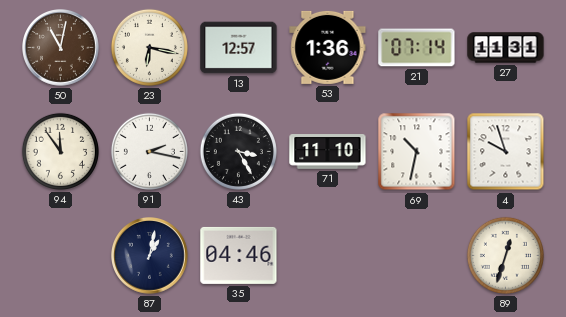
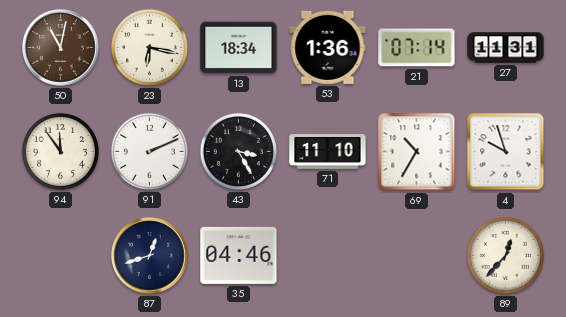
13: 12:57 -> 18:34
91: 2:17 -> 2:11
69: 10:32 -> 10:35
87: 1:02 -> 12:42
89: 12:33 -> 12:37
